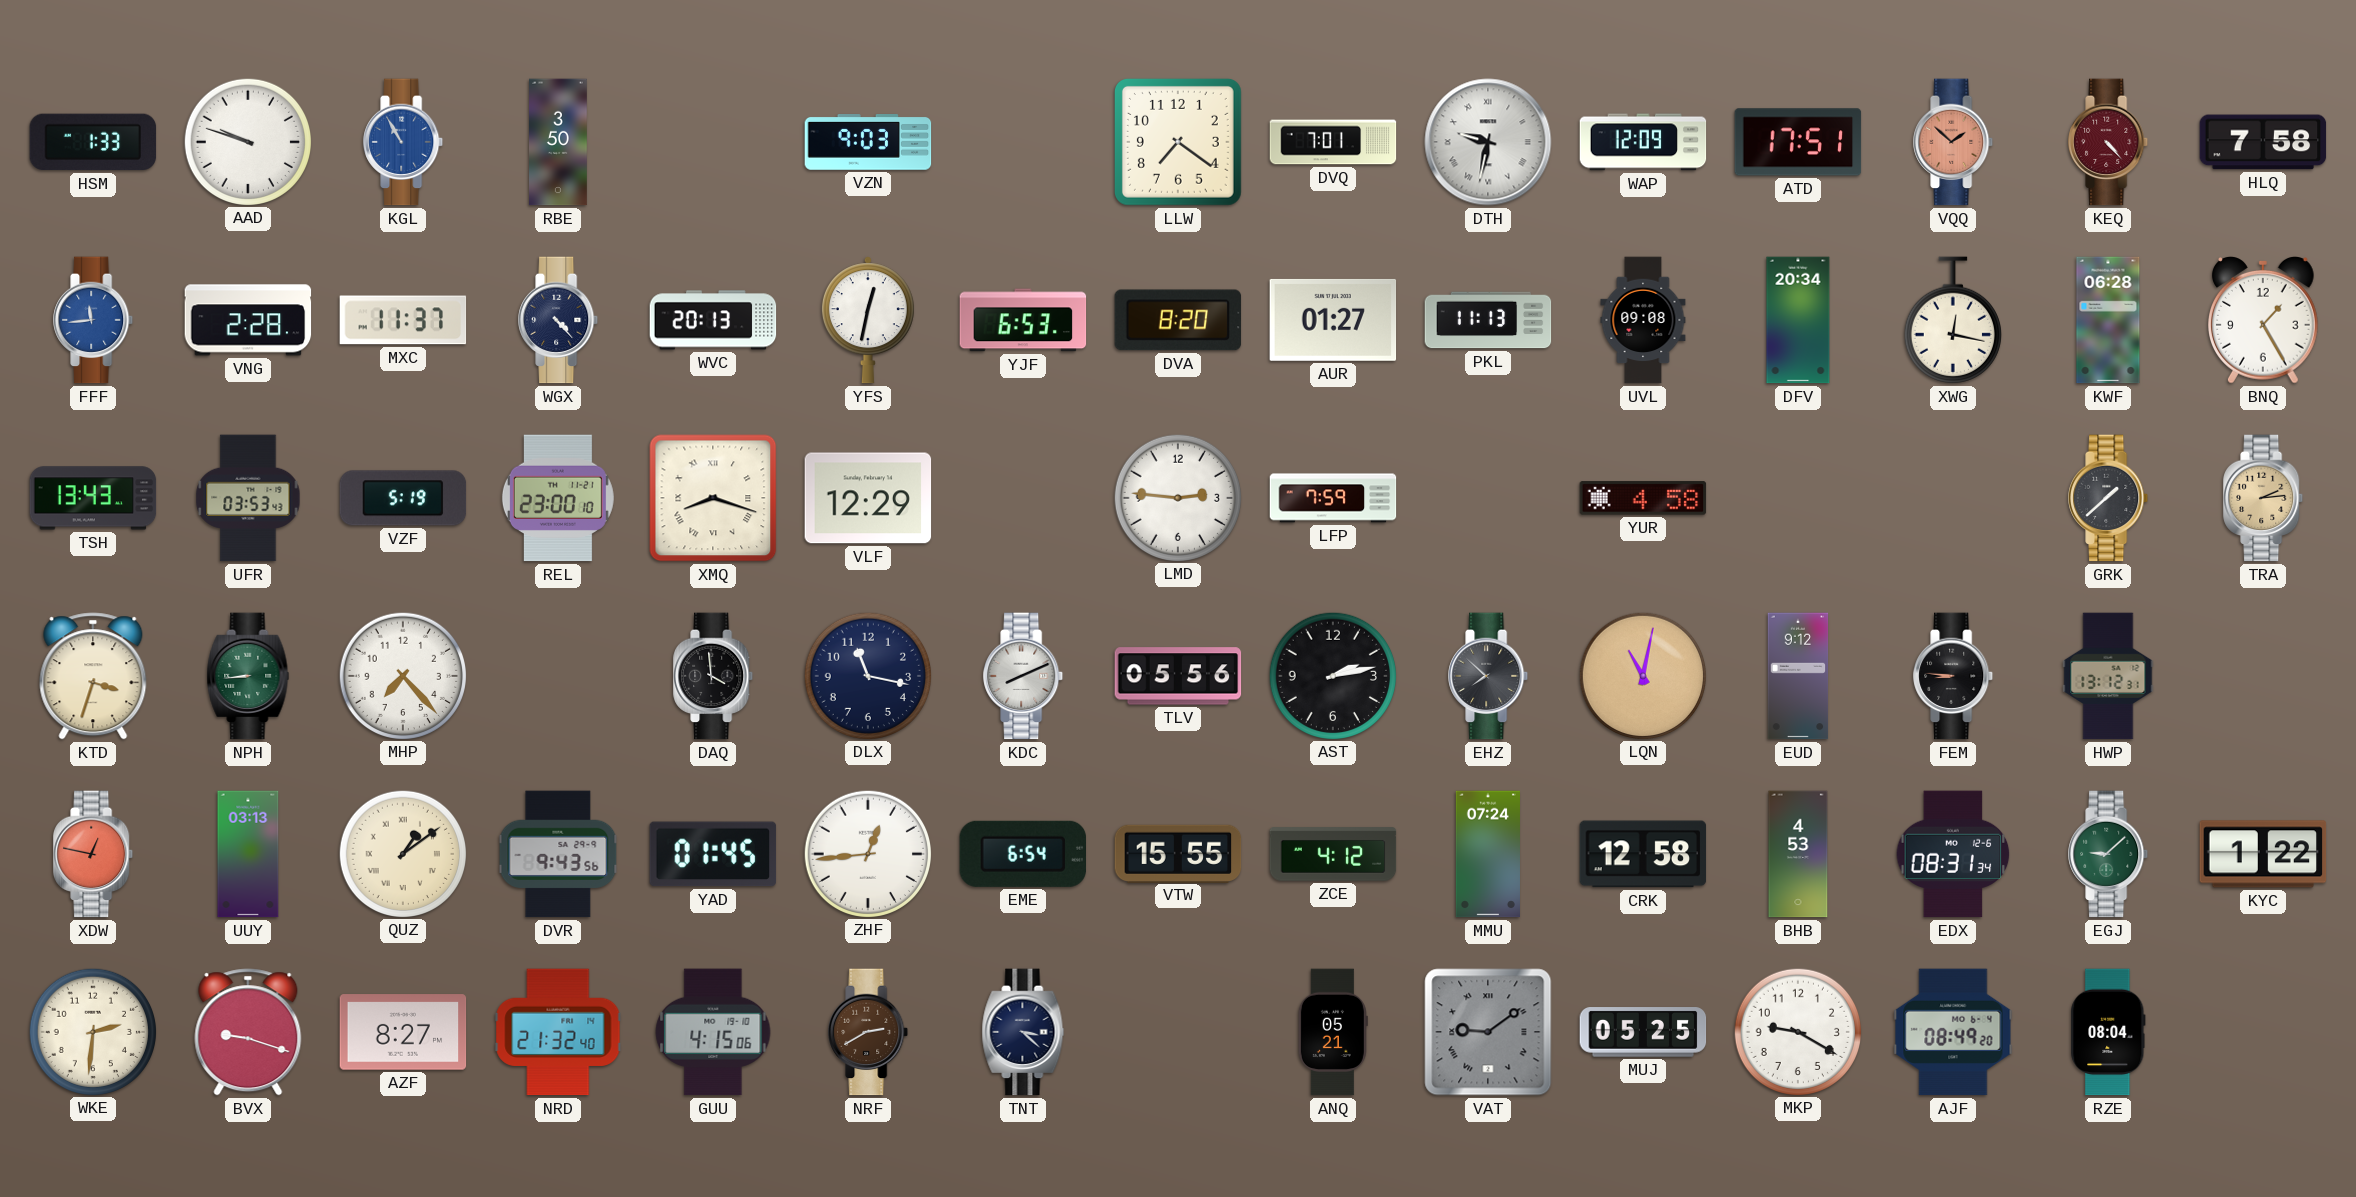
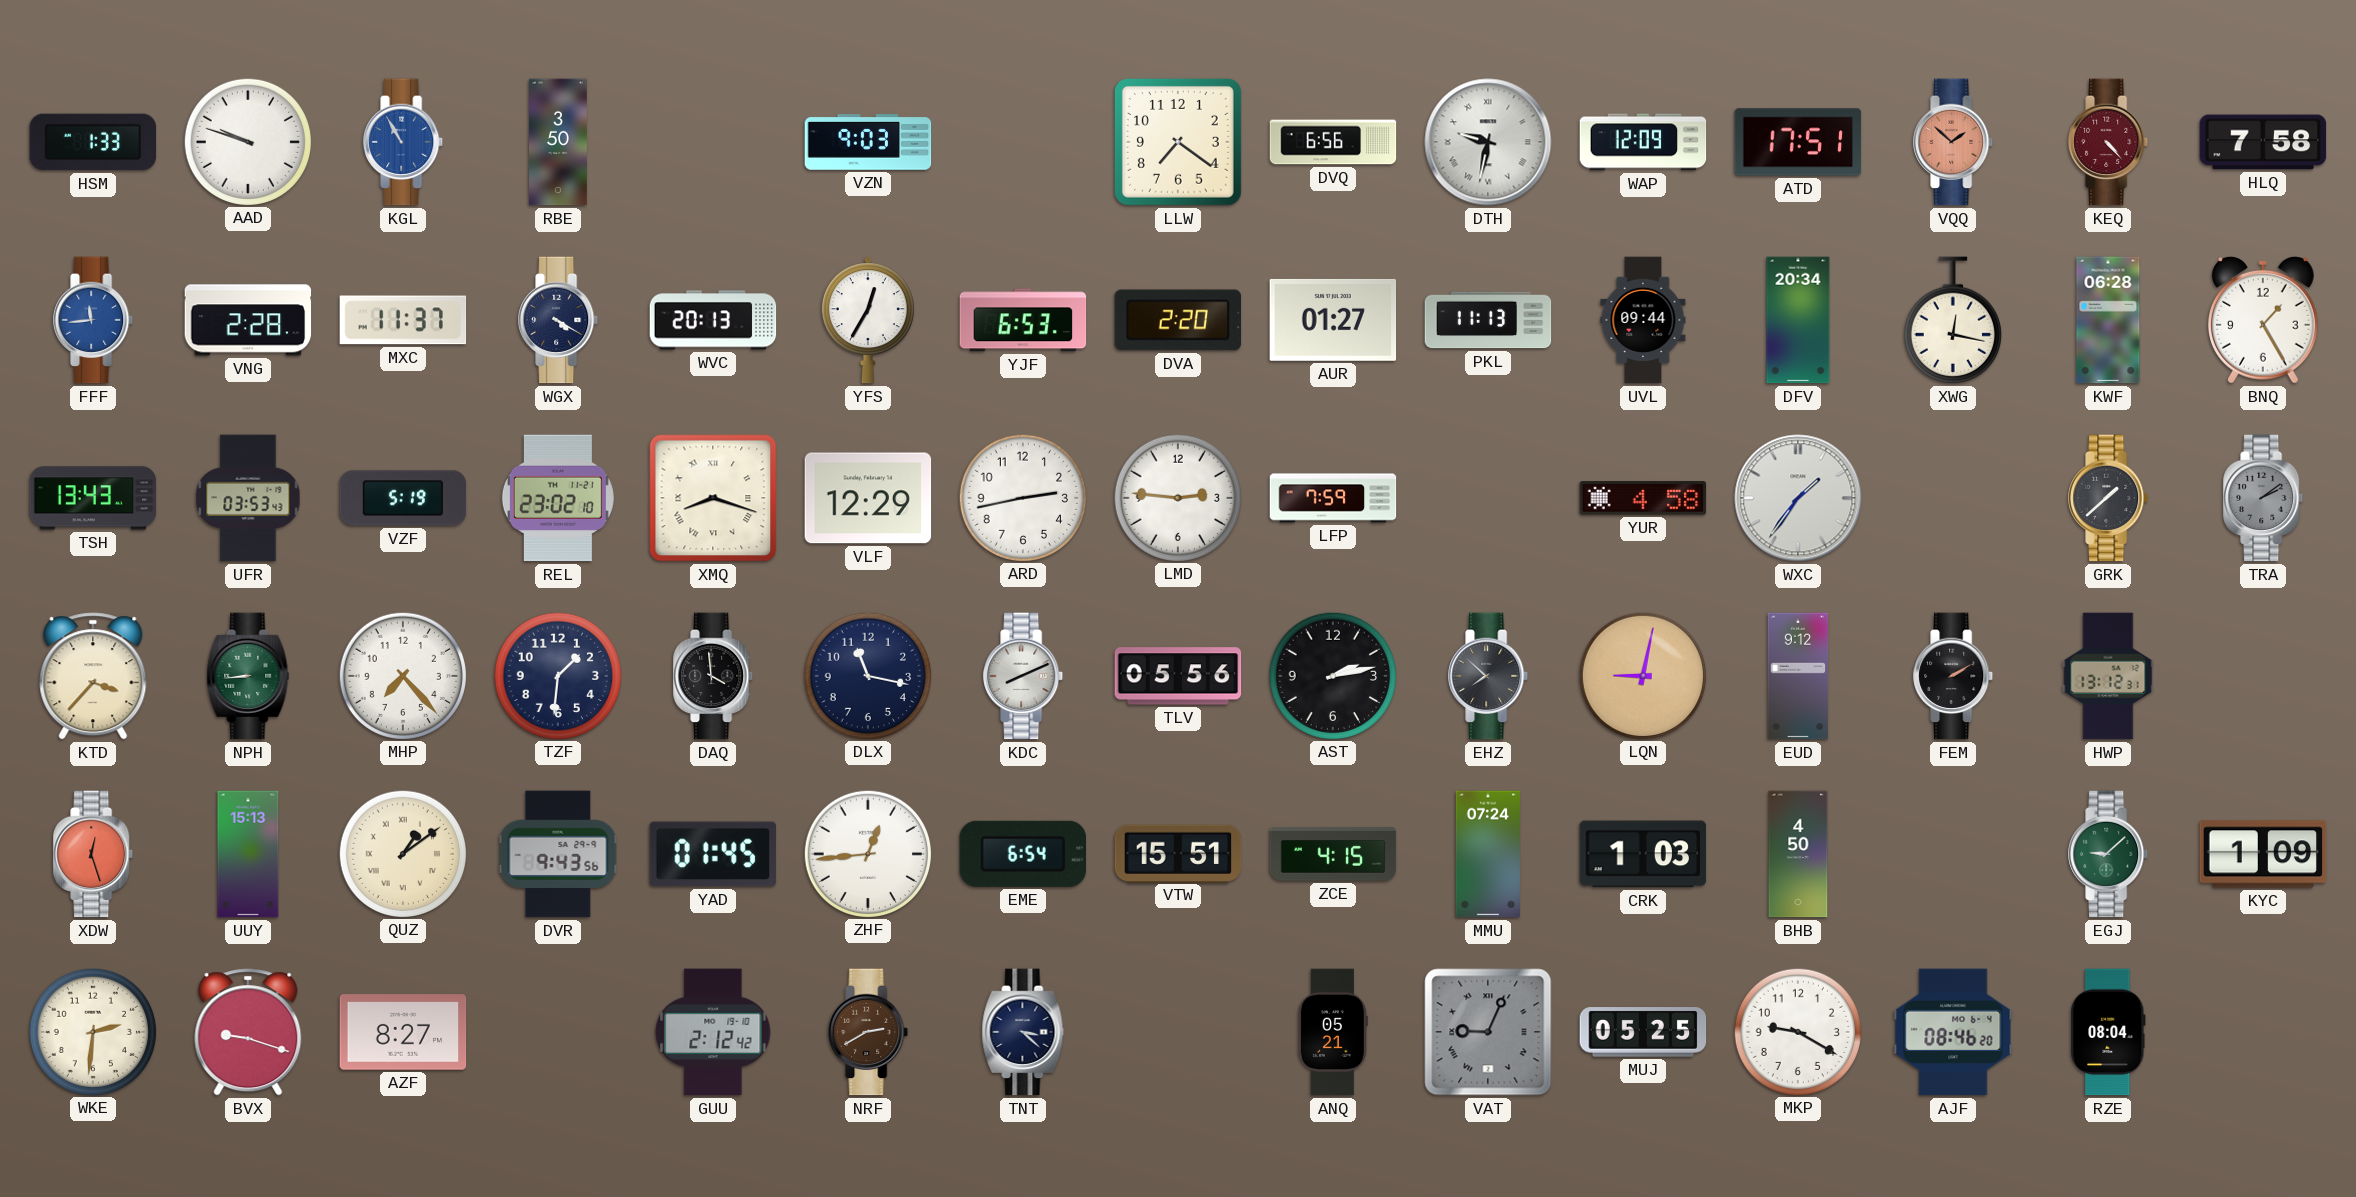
DVQ: 7:01 -> 6:56
WGX: 4:23 -> 4:20
YFS: 12:32 -> 12:35
DVA: 8:20 -> 2:20
UVL: 09:08 -> 09:44
REL: 23:00 -> 23:02
ARD: none -> 2:43
WXC: none -> 1:36
TRA: 2:14 -> 2:09
TRA dial: champagne -> grey
KTD: 3:33 -> 3:37
TZF: none -> 1:31
LQN: 11:02 -> 9:02
FEM: 8:46 -> 2:10
XDW: 12:47 -> 12:27
UUY: 03:13 -> 15:13
VTW: 15:55 -> 15:51
ZCE: 4:12 -> 4:15
CRK: 12:58 -> 1:03
BHB: 4:53 -> 4:50
EDX: 08:31 -> none
KYC: 1:22 -> 1:09
NRD: 21:32 -> none
GUU: 4:15 -> 2:12
VAT: 9:09 -> 9:04
AJF: 08:49 -> 08:46
